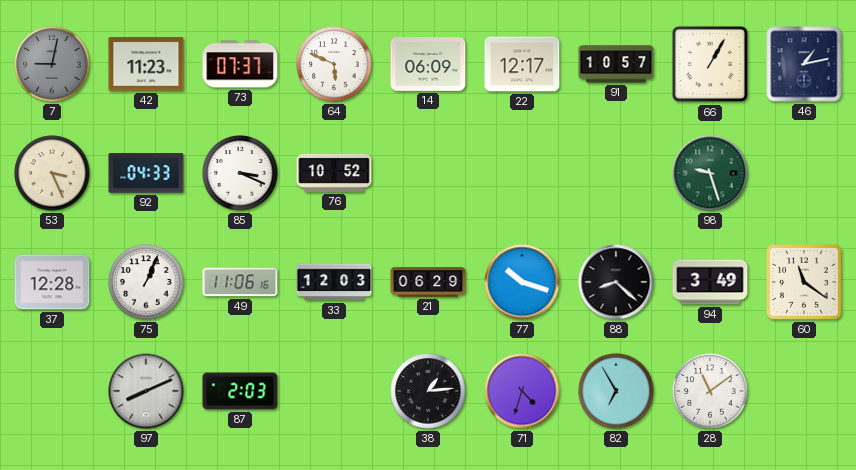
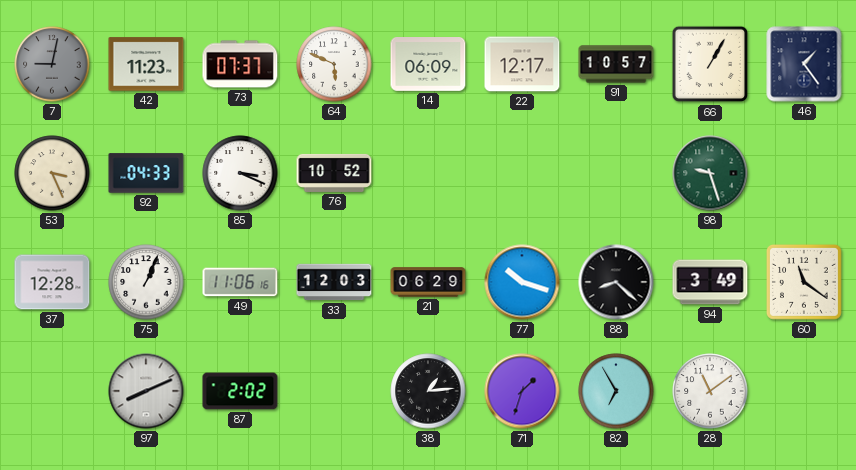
46: 1:13 -> 1:24
87: 2:03 -> 2:02
71: 4:33 -> 1:33
